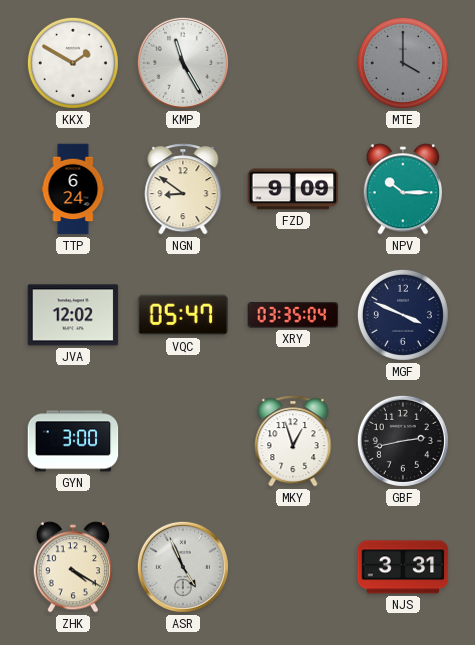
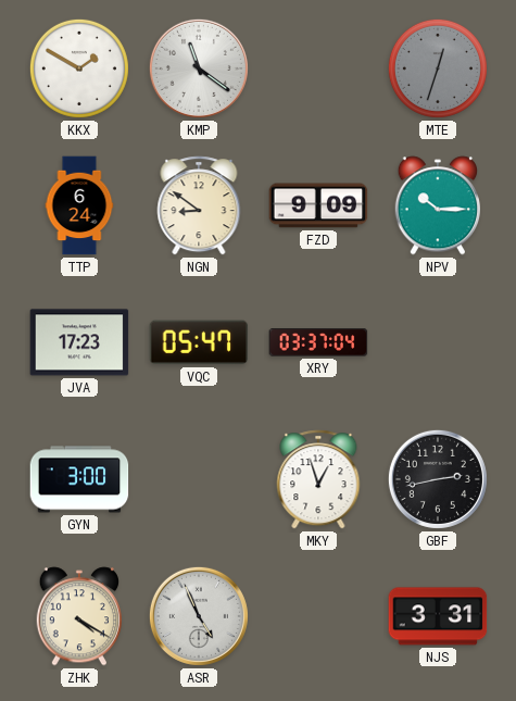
KMP: 11:25 -> 11:21
MTE: 4:00 -> 12:33
JVA: 12:02 -> 17:23
XRY: 03:35 -> 03:37
MGF: 3:49 -> none
